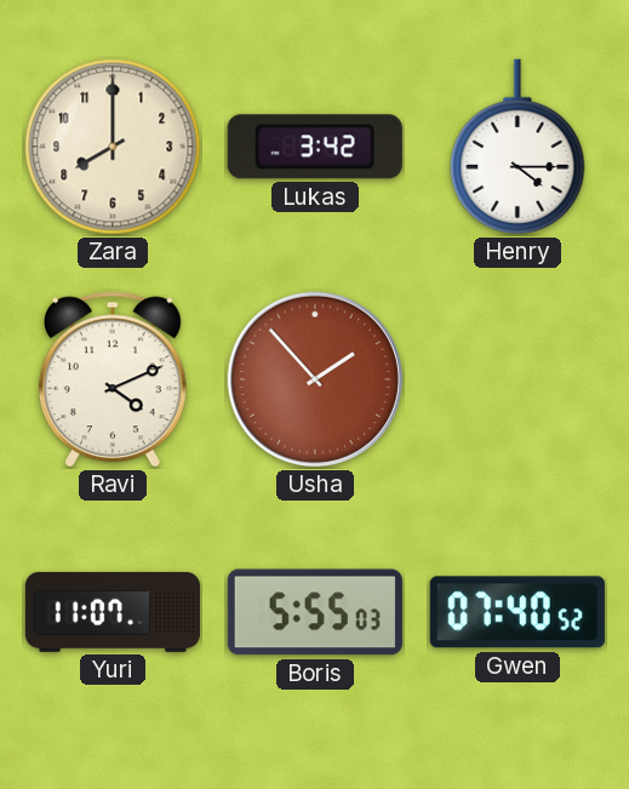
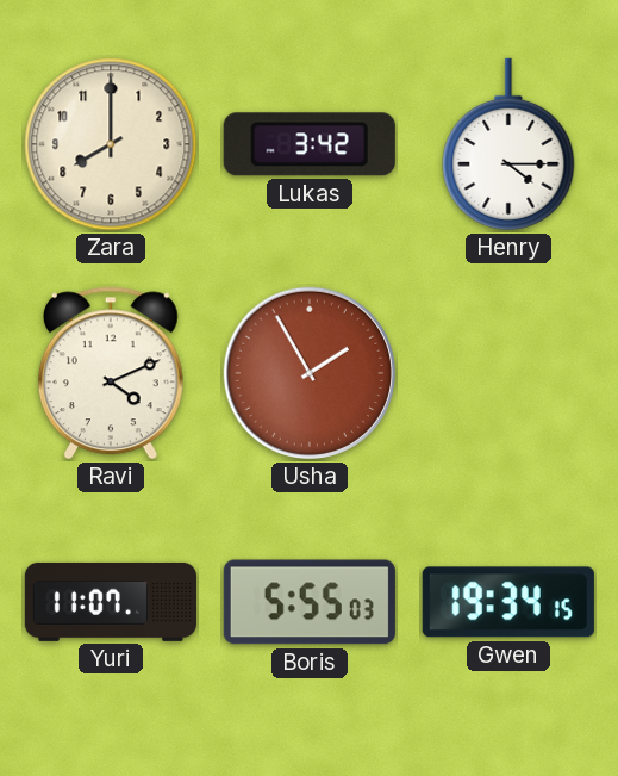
Usha: 1:53 -> 1:55
Gwen: 07:40 -> 19:34
